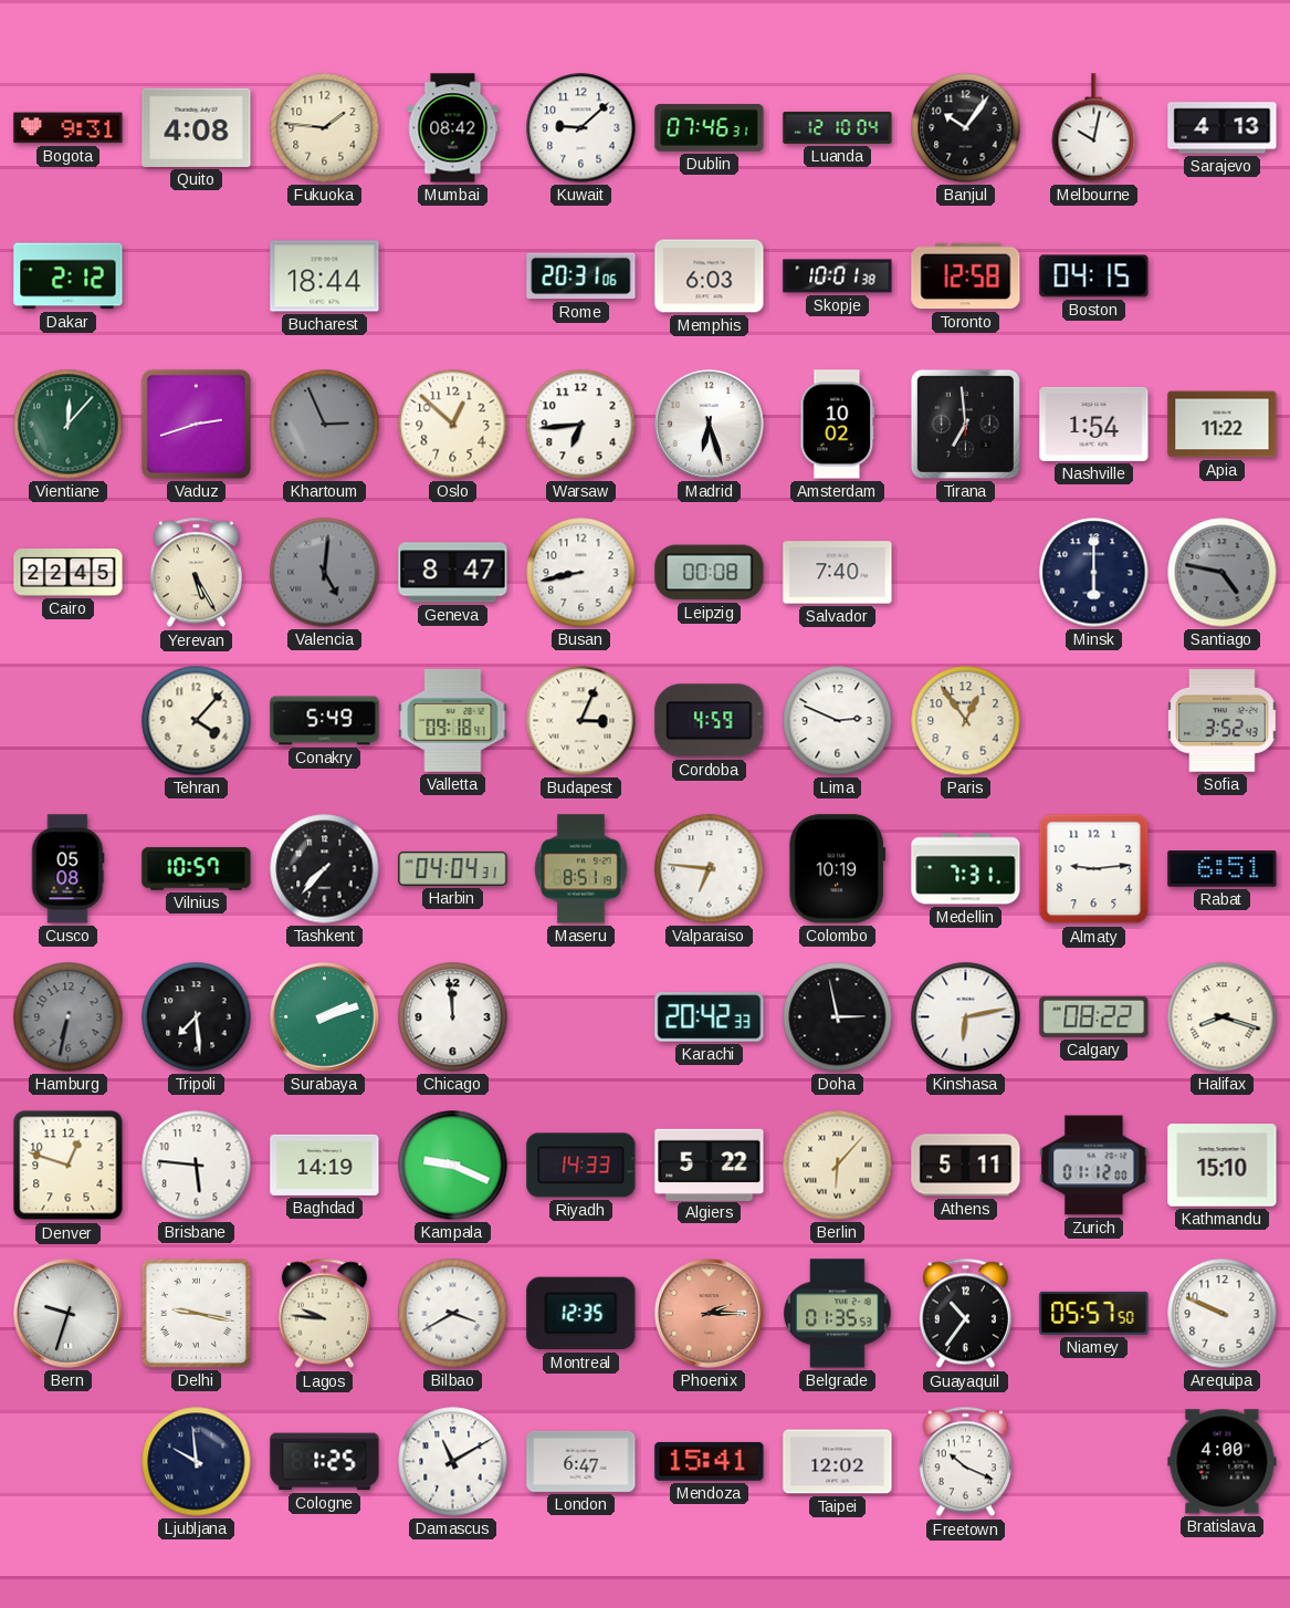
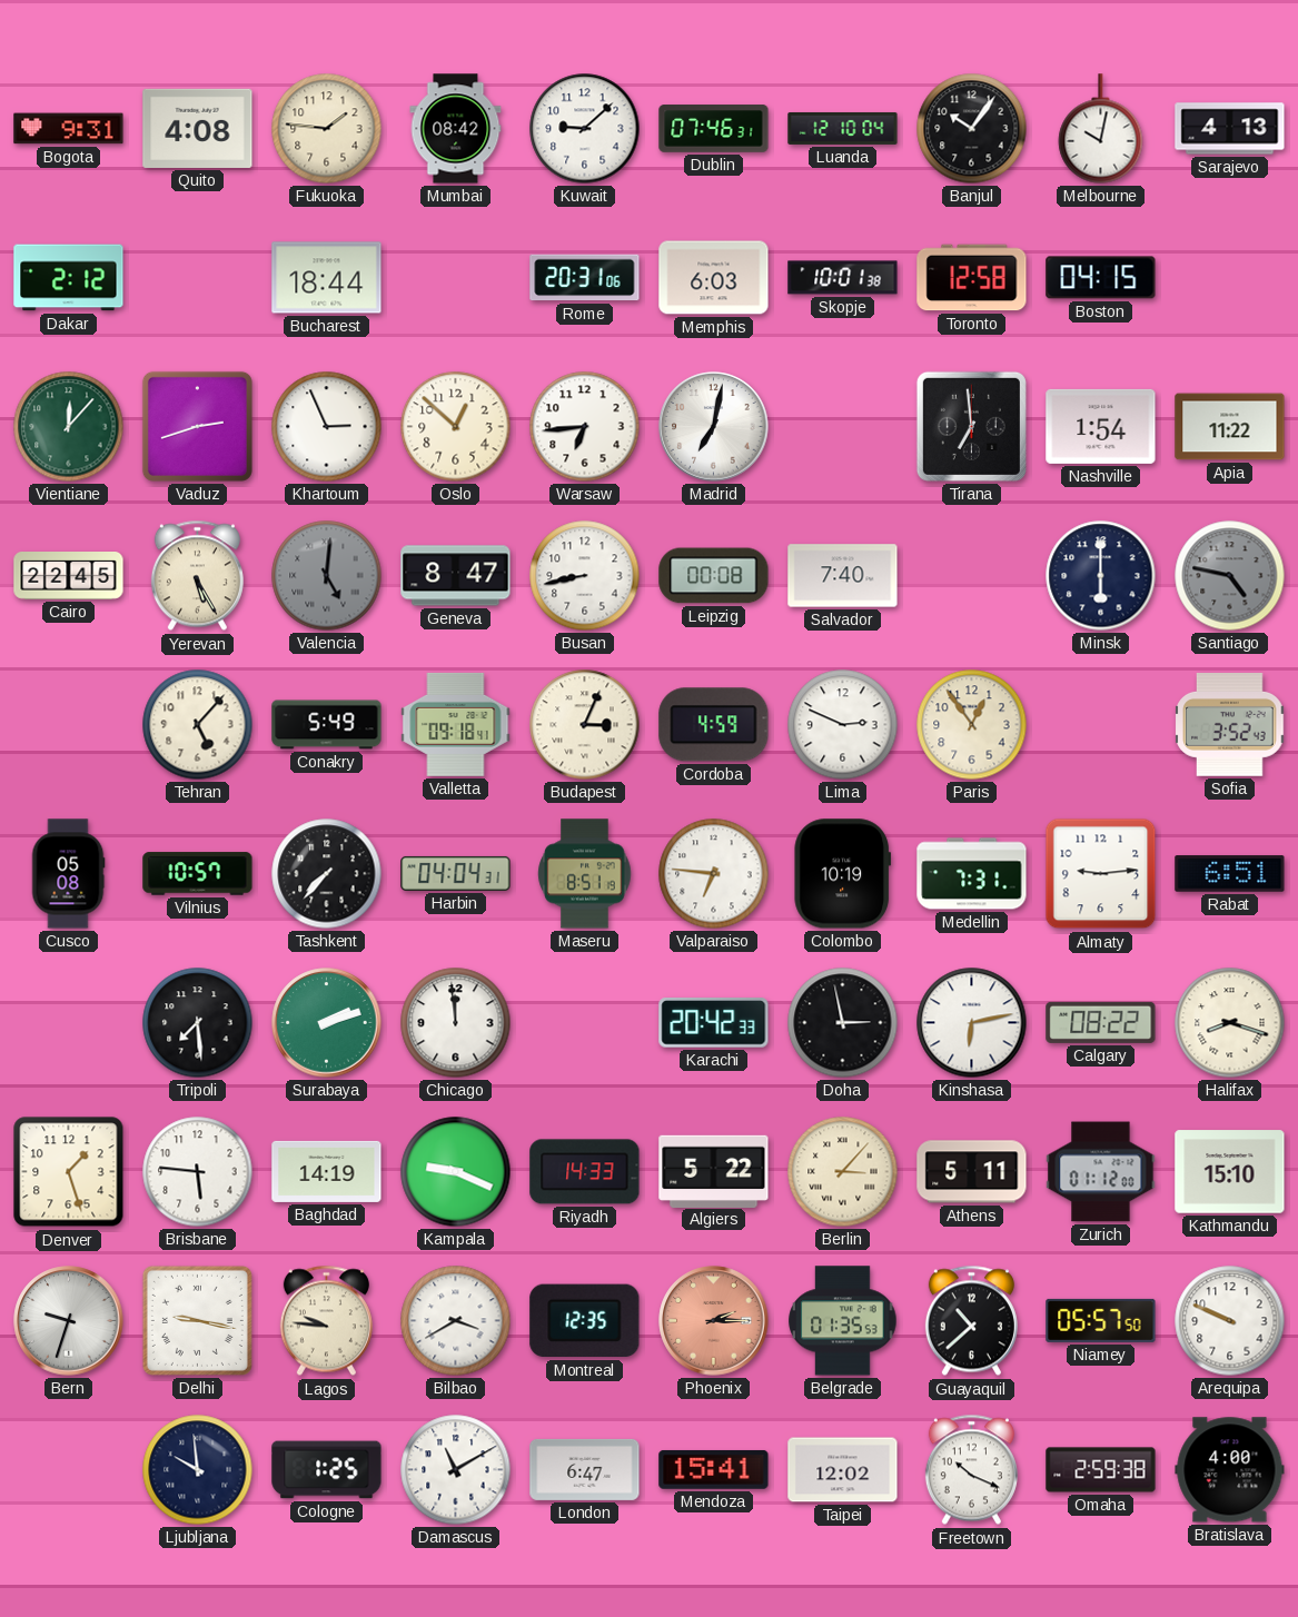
Khartoum dial: grey -> white
Madrid: 6:27 -> 7:02
Amsterdam: 10:02 -> none
Tehran: 4:07 -> 5:07
Hamburg: 6:32 -> none
Denver: 12:48 -> 1:27
Berlin: 6:07 -> 3:07
Guayaquil: 10:36 -> 10:38
Omaha: none -> 2:59
